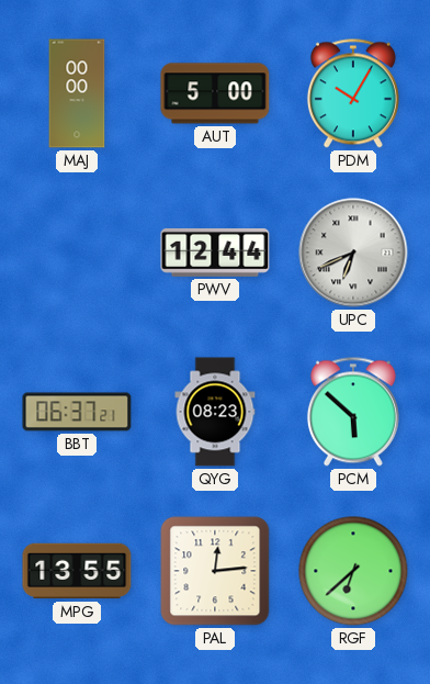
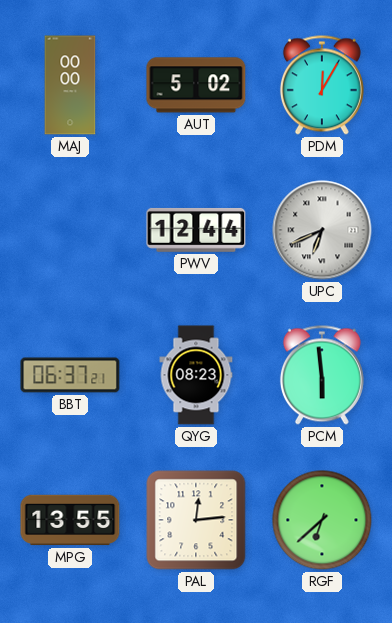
AUT: 5:00 -> 5:02
PDM: 10:05 -> 12:05
PCM: 5:52 -> 5:59
